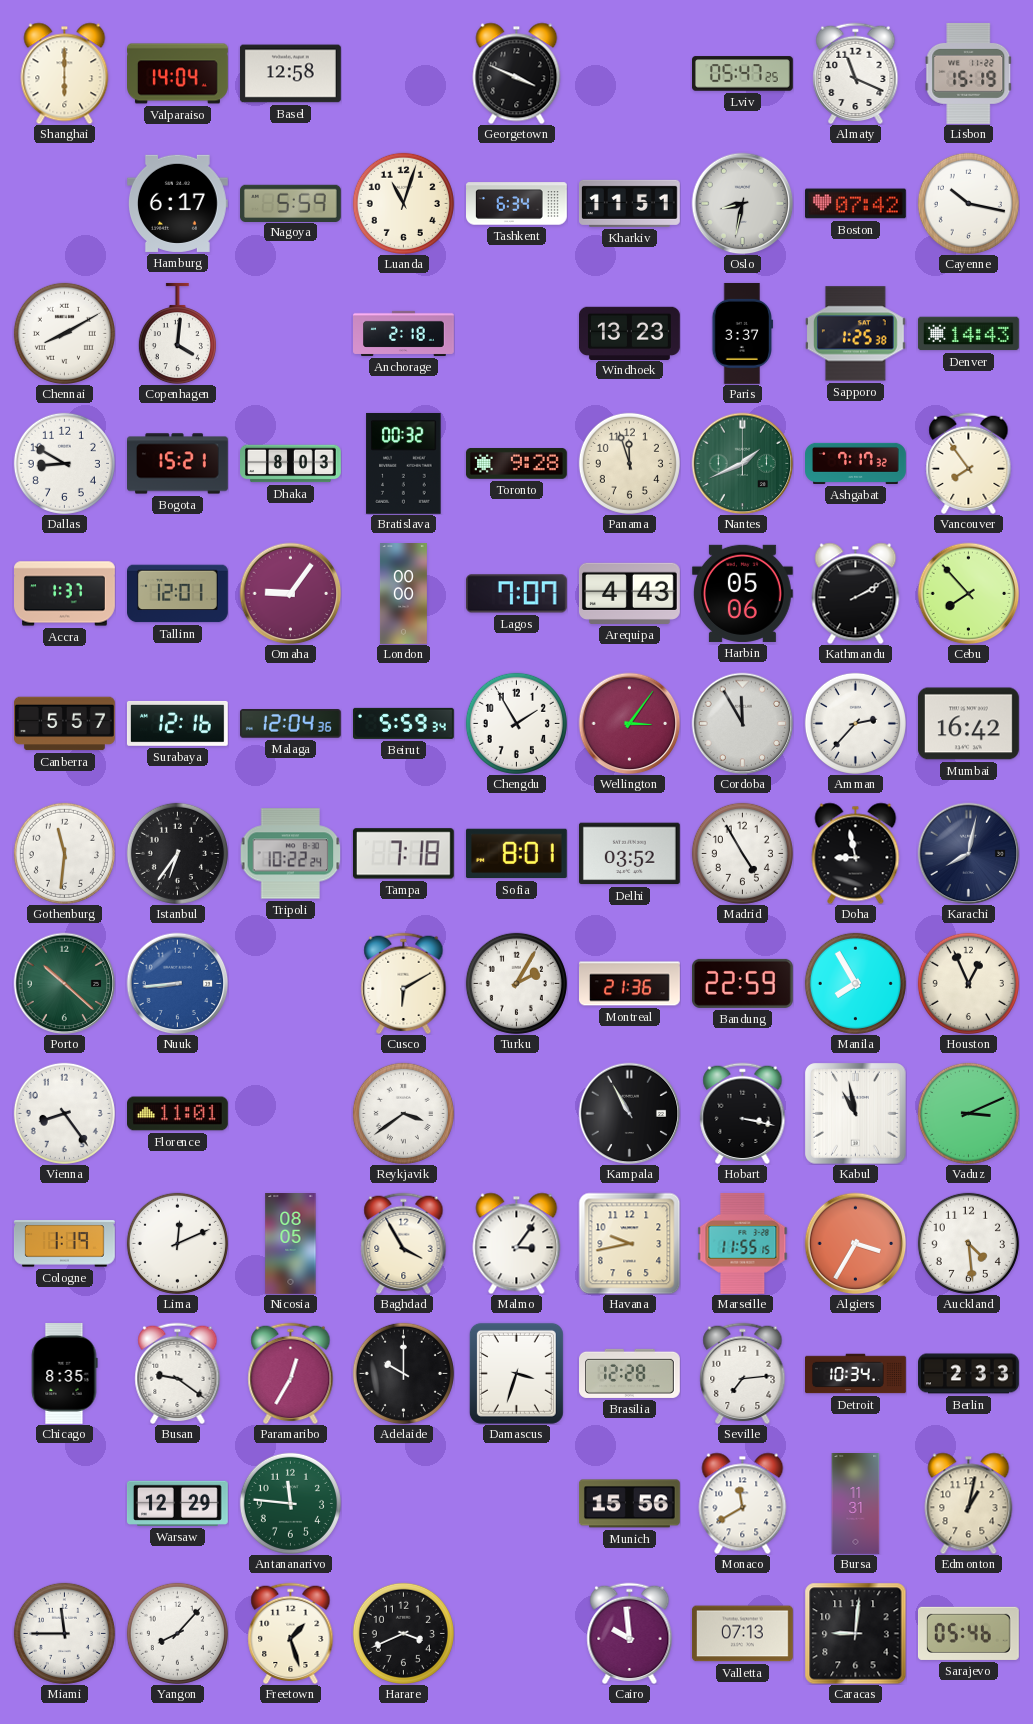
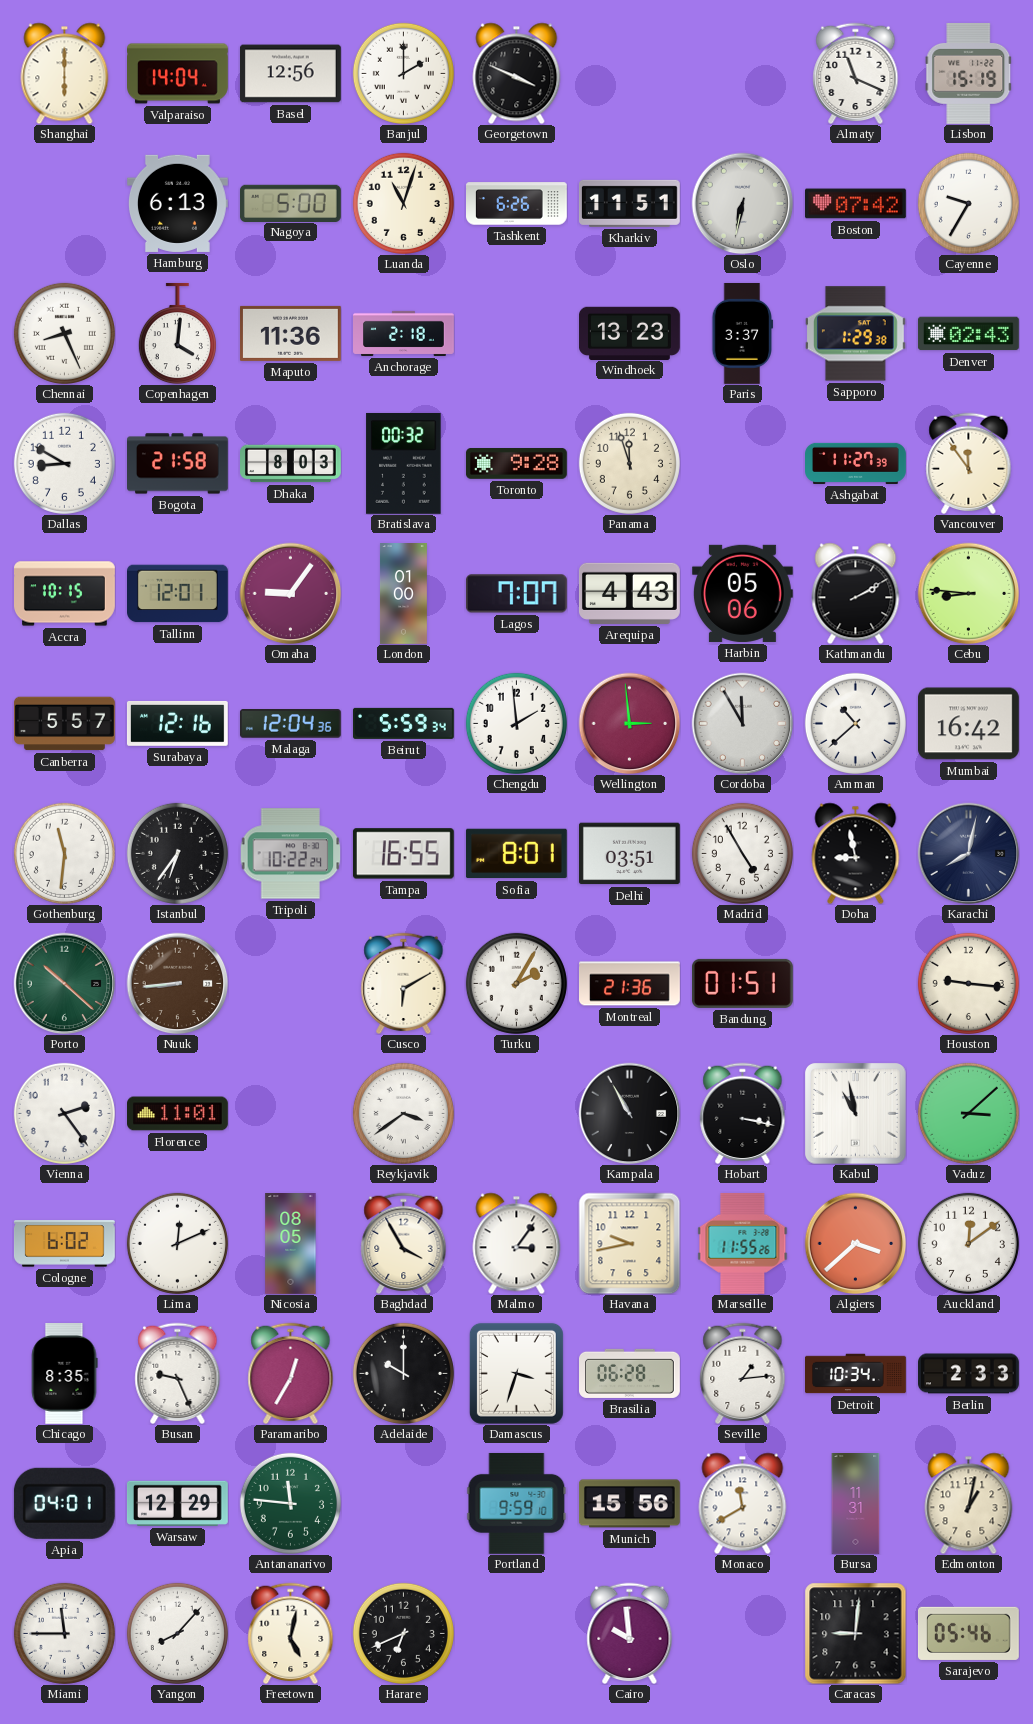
Basel: 12:58 -> 12:56
Banjul: none -> 2:00
Lviv: 05:47 -> none
Hamburg: 6:17 -> 6:13
Nagoya: 5:59 -> 5:00
Tashkent: 6:34 -> 6:26
Oslo: 8:32 -> 6:32
Cayenne: 10:17 -> 9:35
Chennai: 8:10 -> 8:26
Maputo: none -> 11:36
Sapporo: 1:25 -> 1:29
Denver: 14:43 -> 02:43
Bogota: 15:21 -> 21:58
Nantes: 1:41 -> none
Ashgabat: 7:17 -> 11:27
Vancouver: 7:54 -> 11:54
Accra: 1:37 -> 10:15
London: 00:00 -> 01:00
Cebu: 7:53 -> 8:46
Chengdu: 1:55 -> 1:59
Wellington: 3:06 -> 2:59
Amman: 2:37 -> 10:38
Tampa: 7:18 -> 16:55
Delhi: 03:52 -> 03:51
Nuuk dial: blue -> brown
Bandung: 22:59 -> 01:51
Manila: 7:55 -> none
Houston: 12:56 -> 9:16
Vienna: 8:24 -> 2:24
Vaduz: 3:11 -> 3:08
Cologne: 1:19 -> 6:02
Marseille: 11:55:15 -> 11:55:26
Algiers: 3:35 -> 3:38
Auckland: 4:29 -> 12:09
Busan: 9:21 -> 9:26
Brasilia: 12:28 -> 06:28
Seville: 7:14 -> 1:14
Apia: none -> 04:01
Portland: none -> 9:59
Freetown: 1:27 -> 5:02
Harare: 3:41 -> 6:41
Valletta: 07:13 -> none
